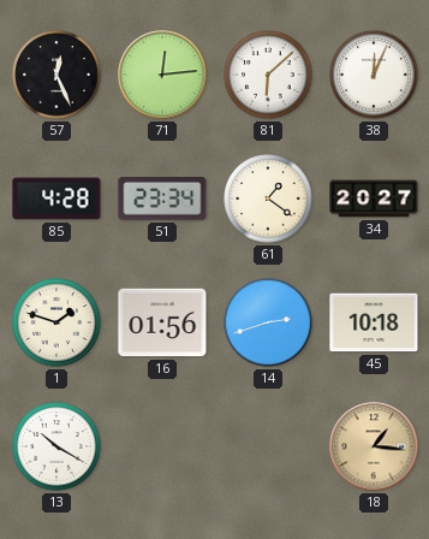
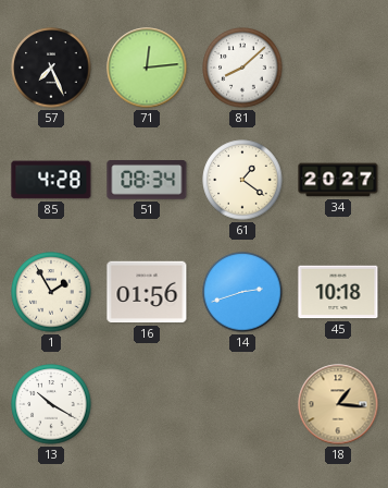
57: 12:26 -> 7:26
81: 6:08 -> 8:08
38: 12:04 -> none
51: 23:34 -> 08:34
1: 1:48 -> 1:55
